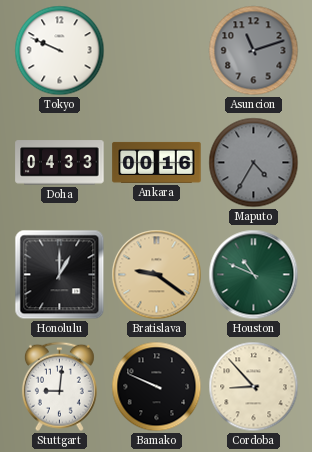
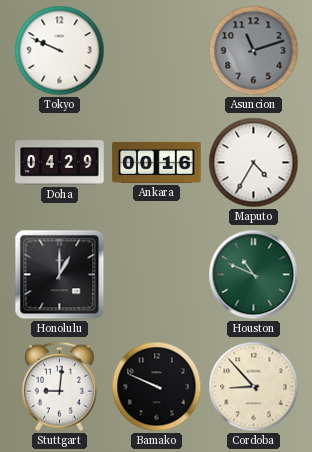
Doha: 04:33 -> 04:29
Maputo dial: grey -> white
Bratislava: 9:21 -> none
